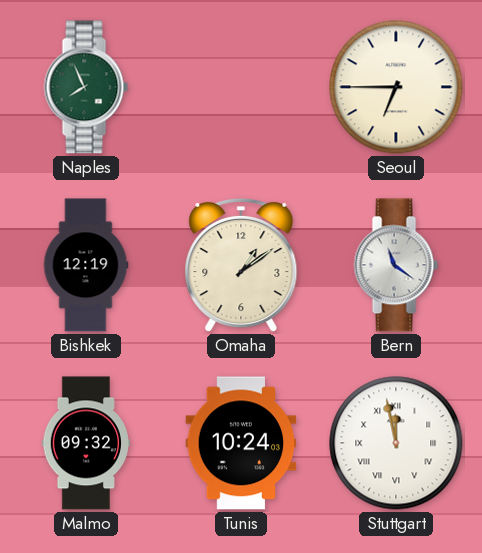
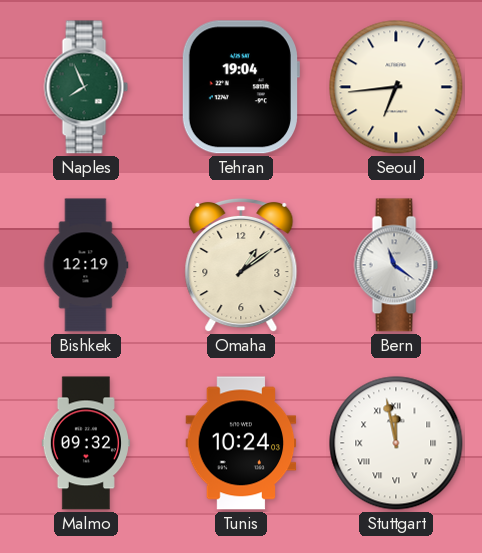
Tehran: none -> 19:04
Seoul: 6:45 -> 6:44
